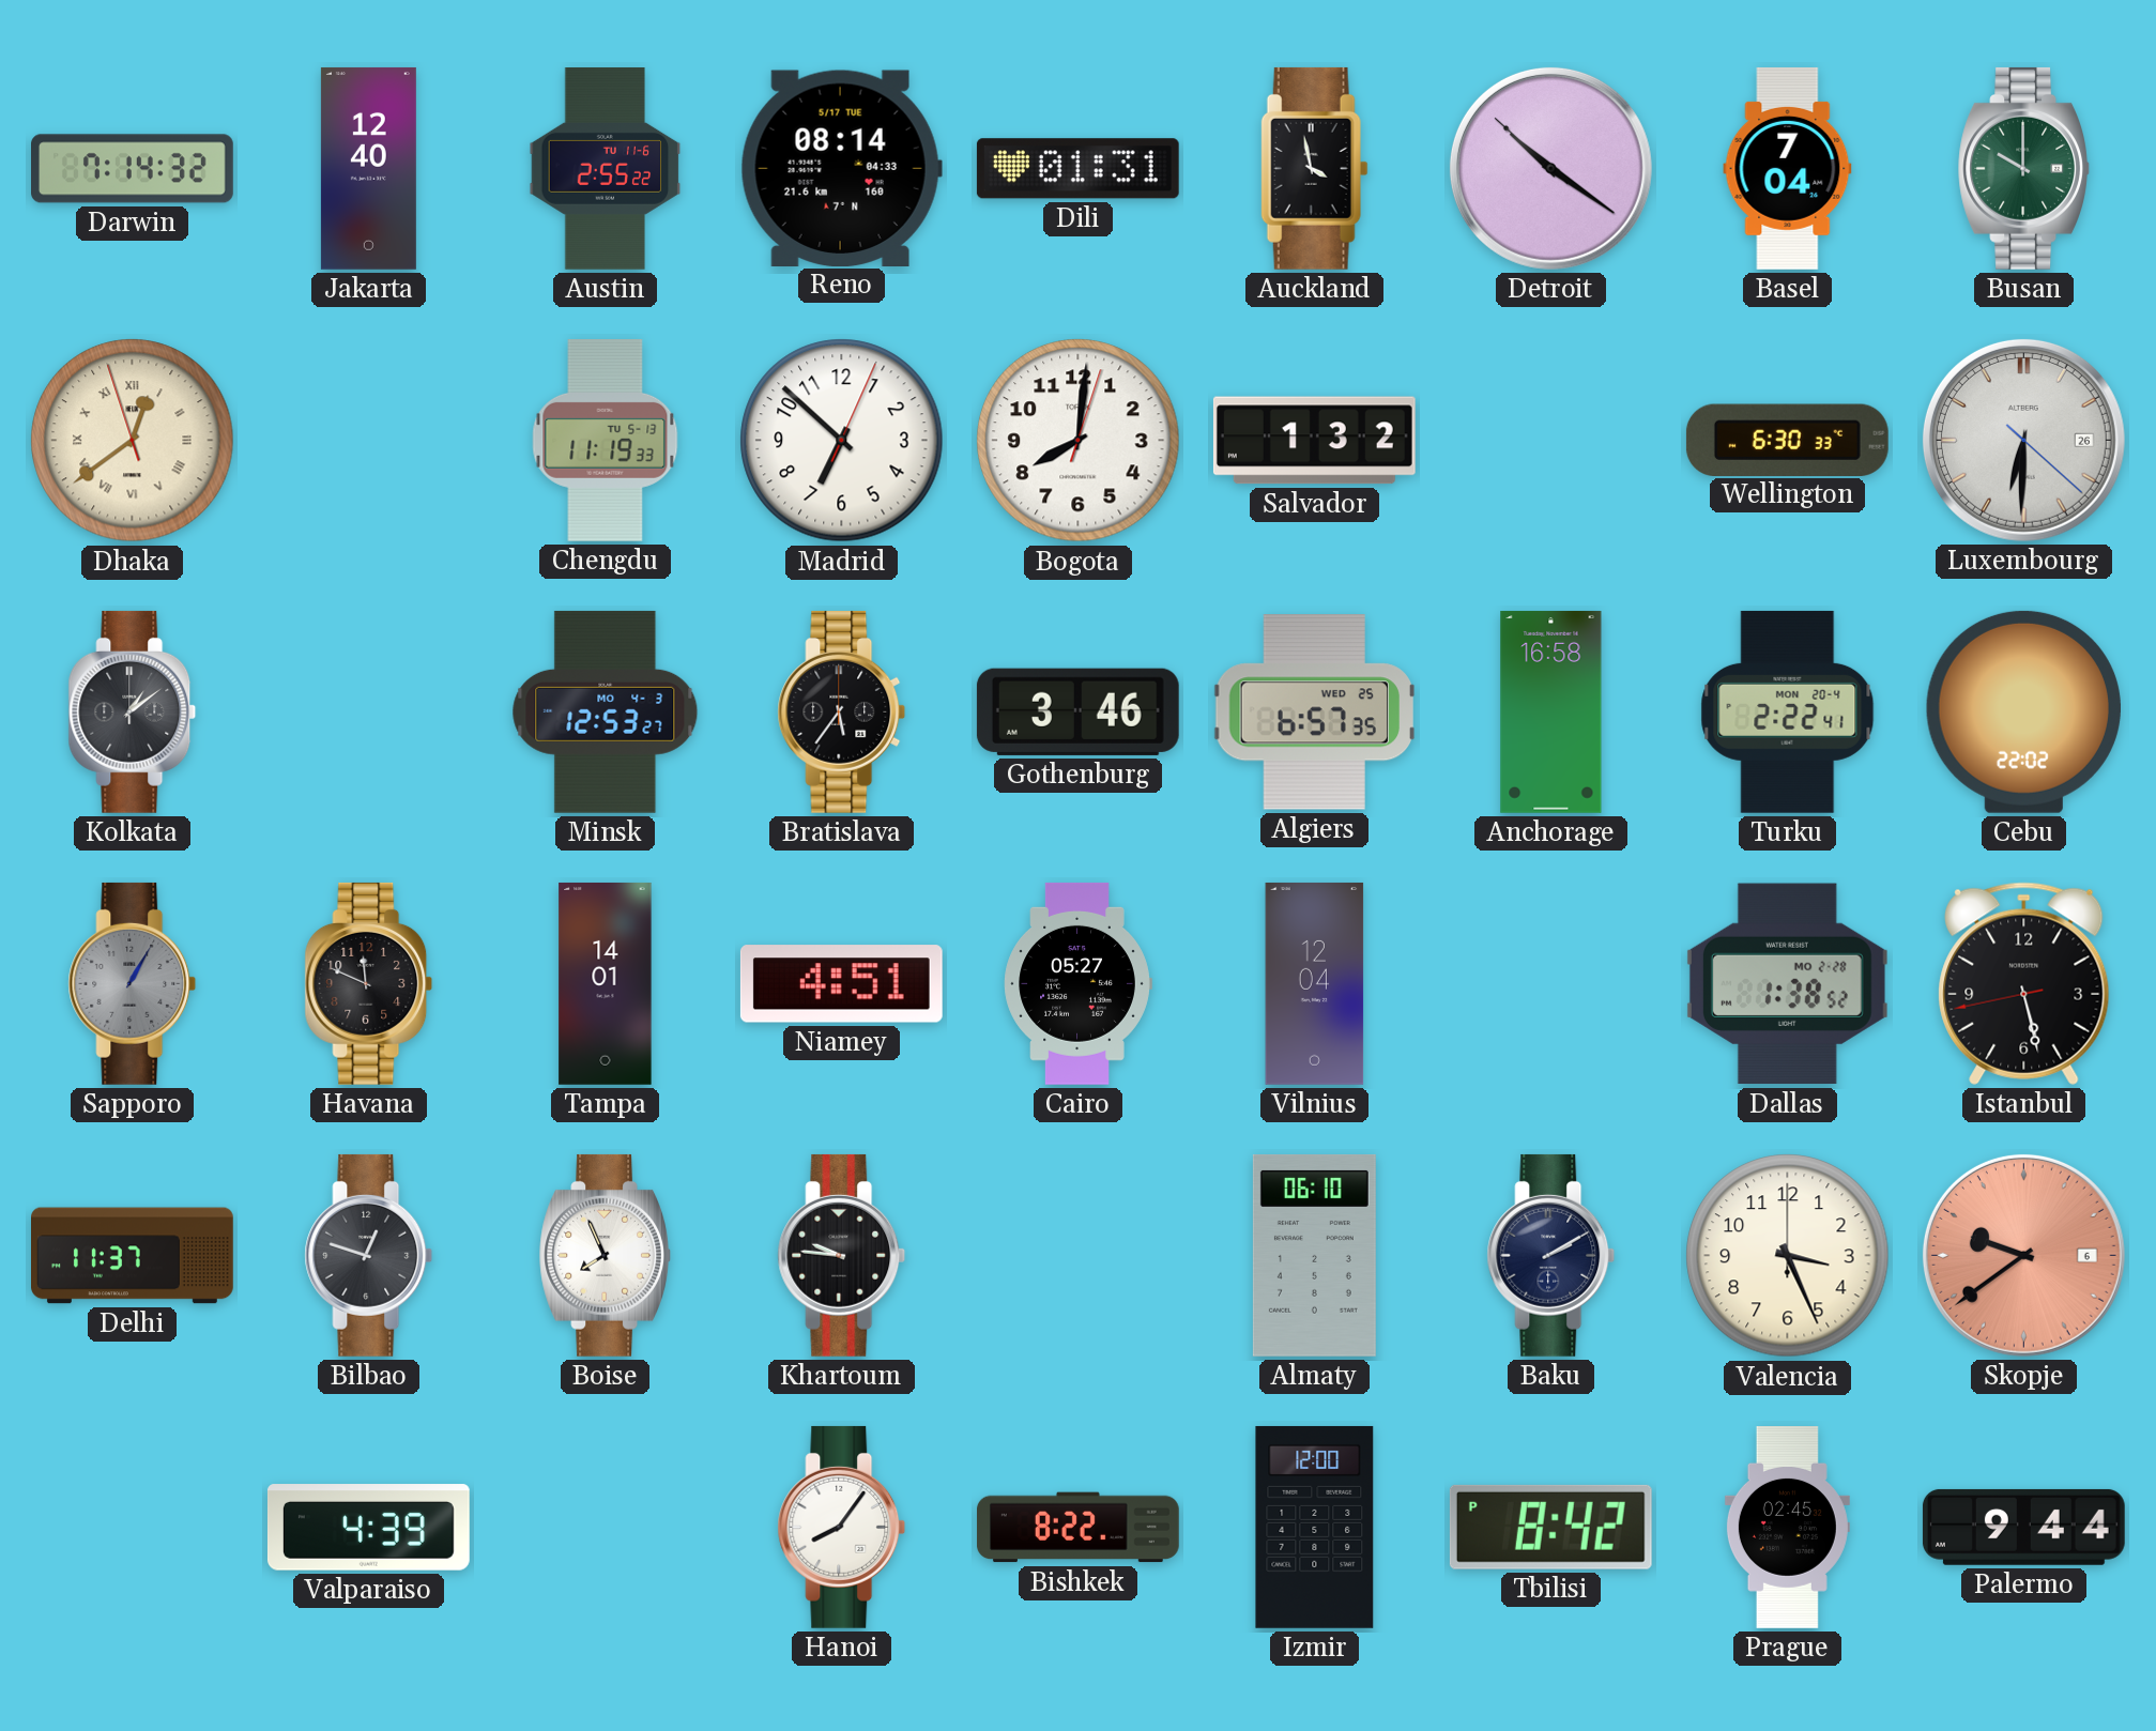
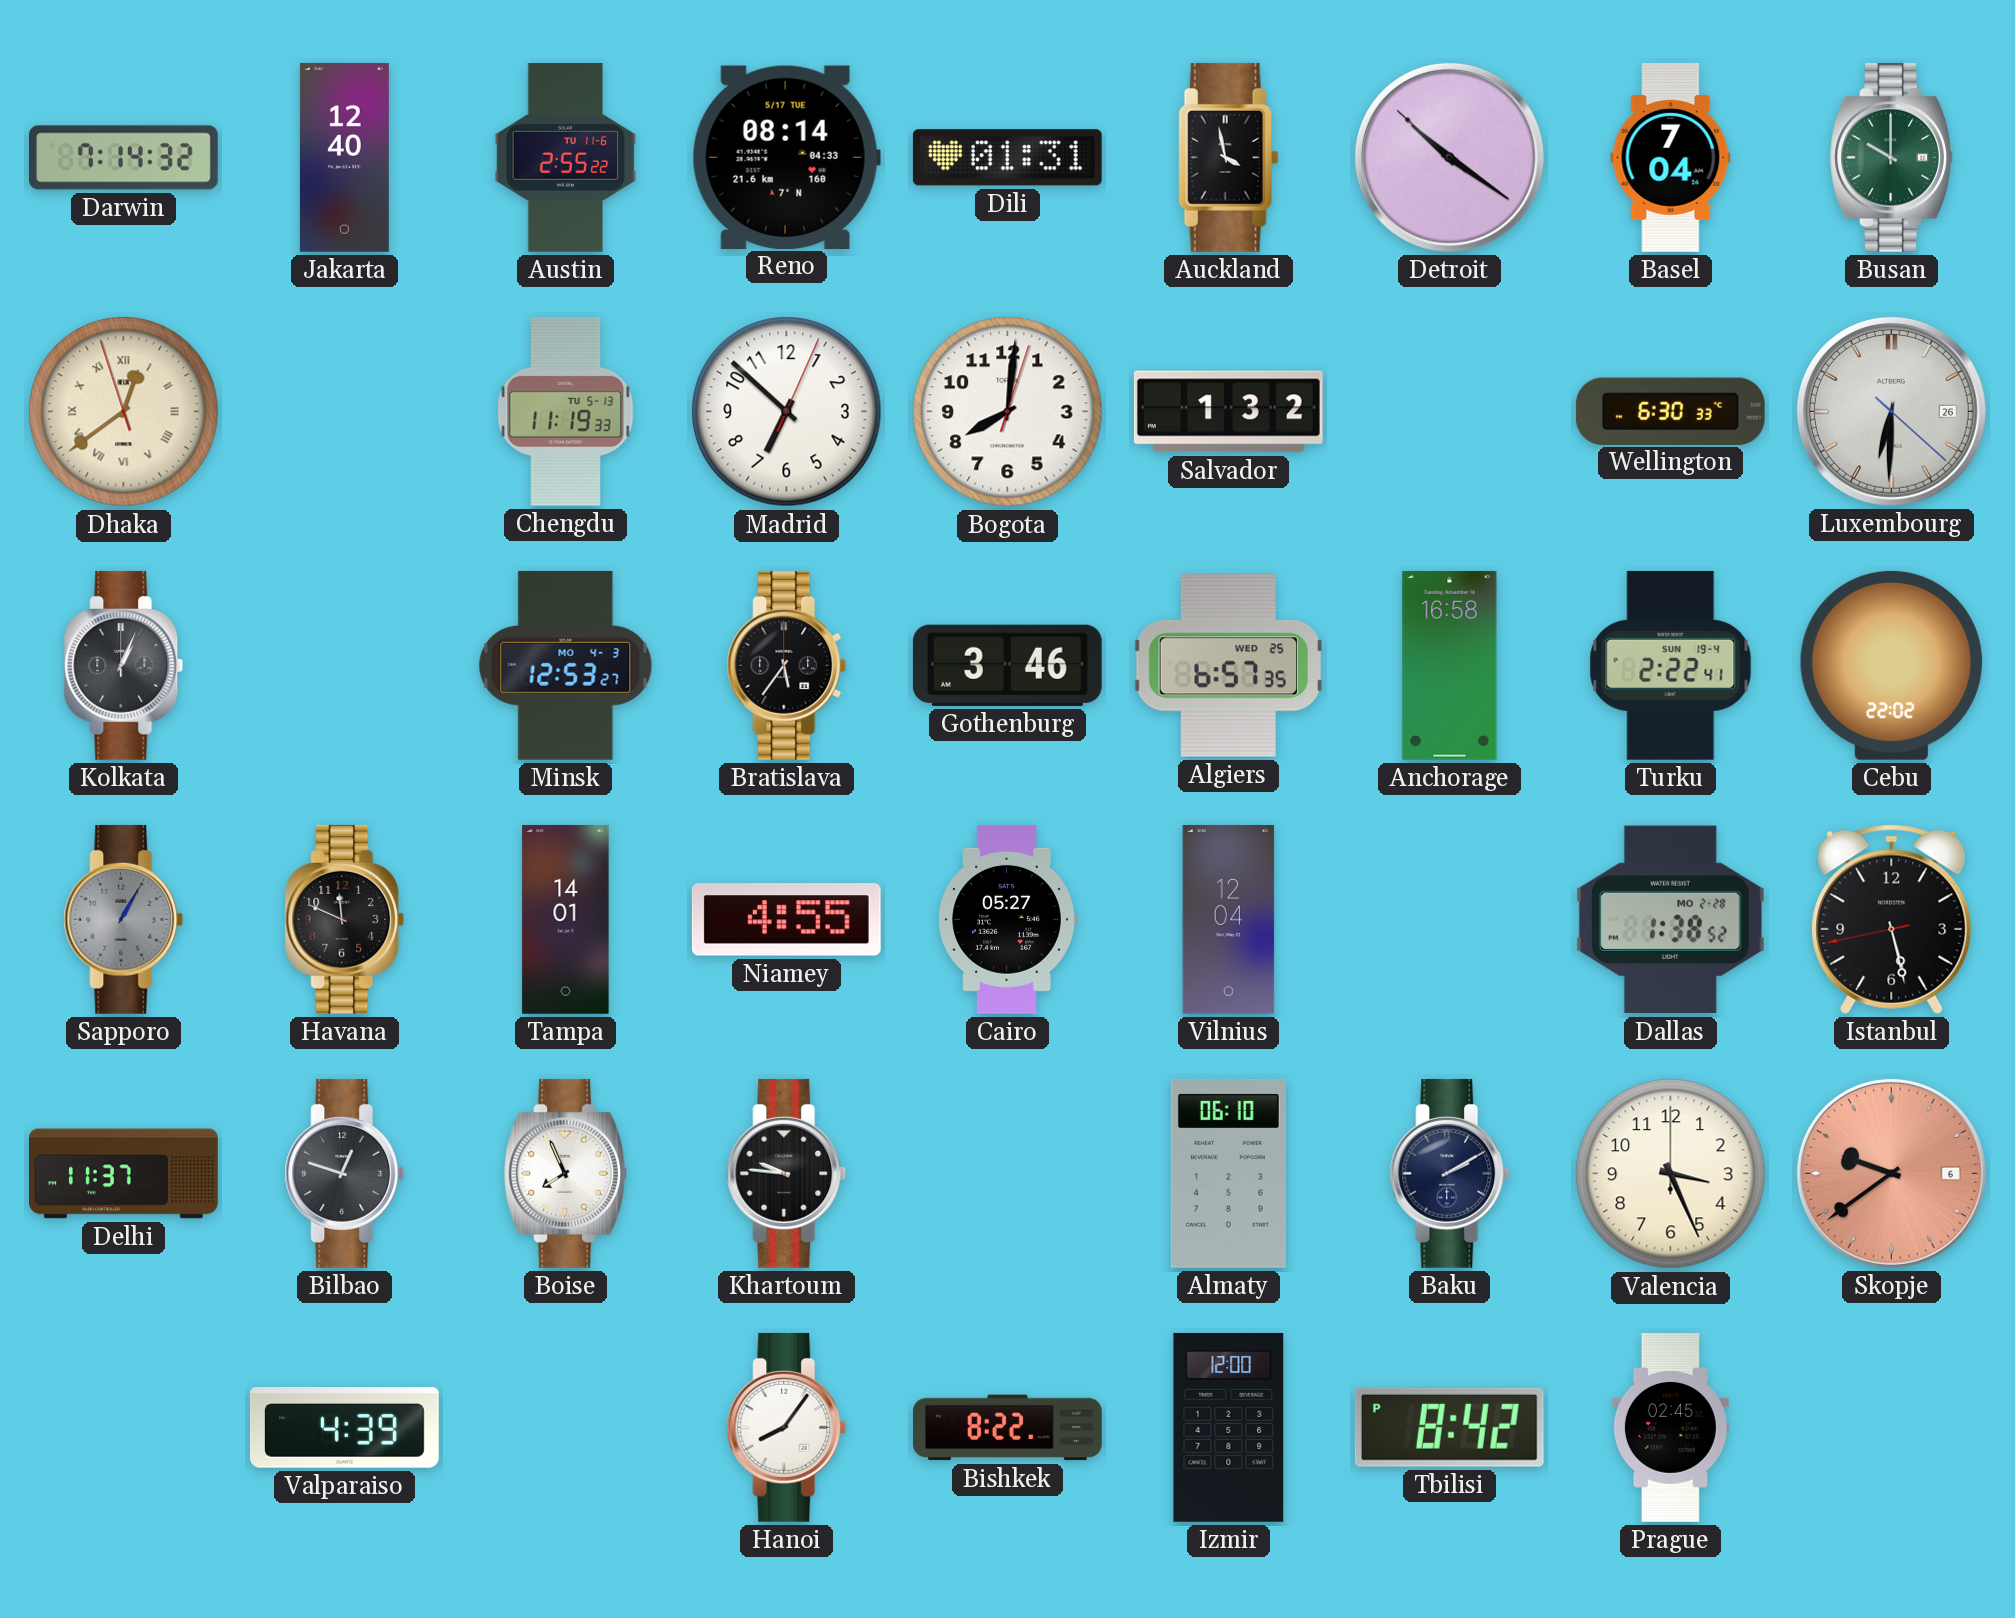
Kolkata: 1:09 -> 1:04
Turku date: MON 20-4 -> SUN 19-4
Niamey: 4:51 -> 4:55
Palermo: 9:44 -> none
